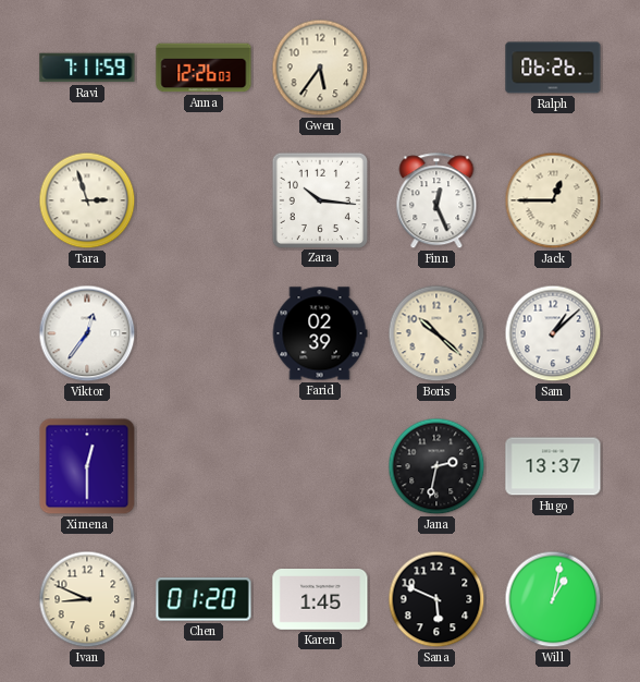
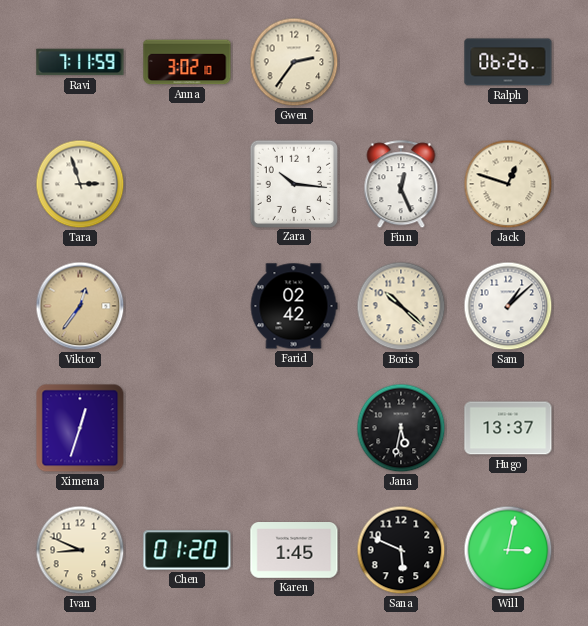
Anna: 12:26 -> 3:02
Gwen: 5:36 -> 2:36
Jack: 12:45 -> 12:48
Viktor dial: white -> champagne
Farid: 02:39 -> 02:42
Ximena: 12:30 -> 12:33
Jana: 2:32 -> 5:32
Will: 1:02 -> 3:02
